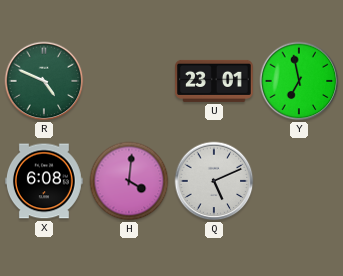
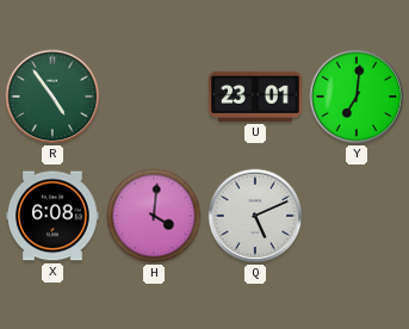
R: 4:49 -> 4:54
Y: 6:58 -> 7:01
